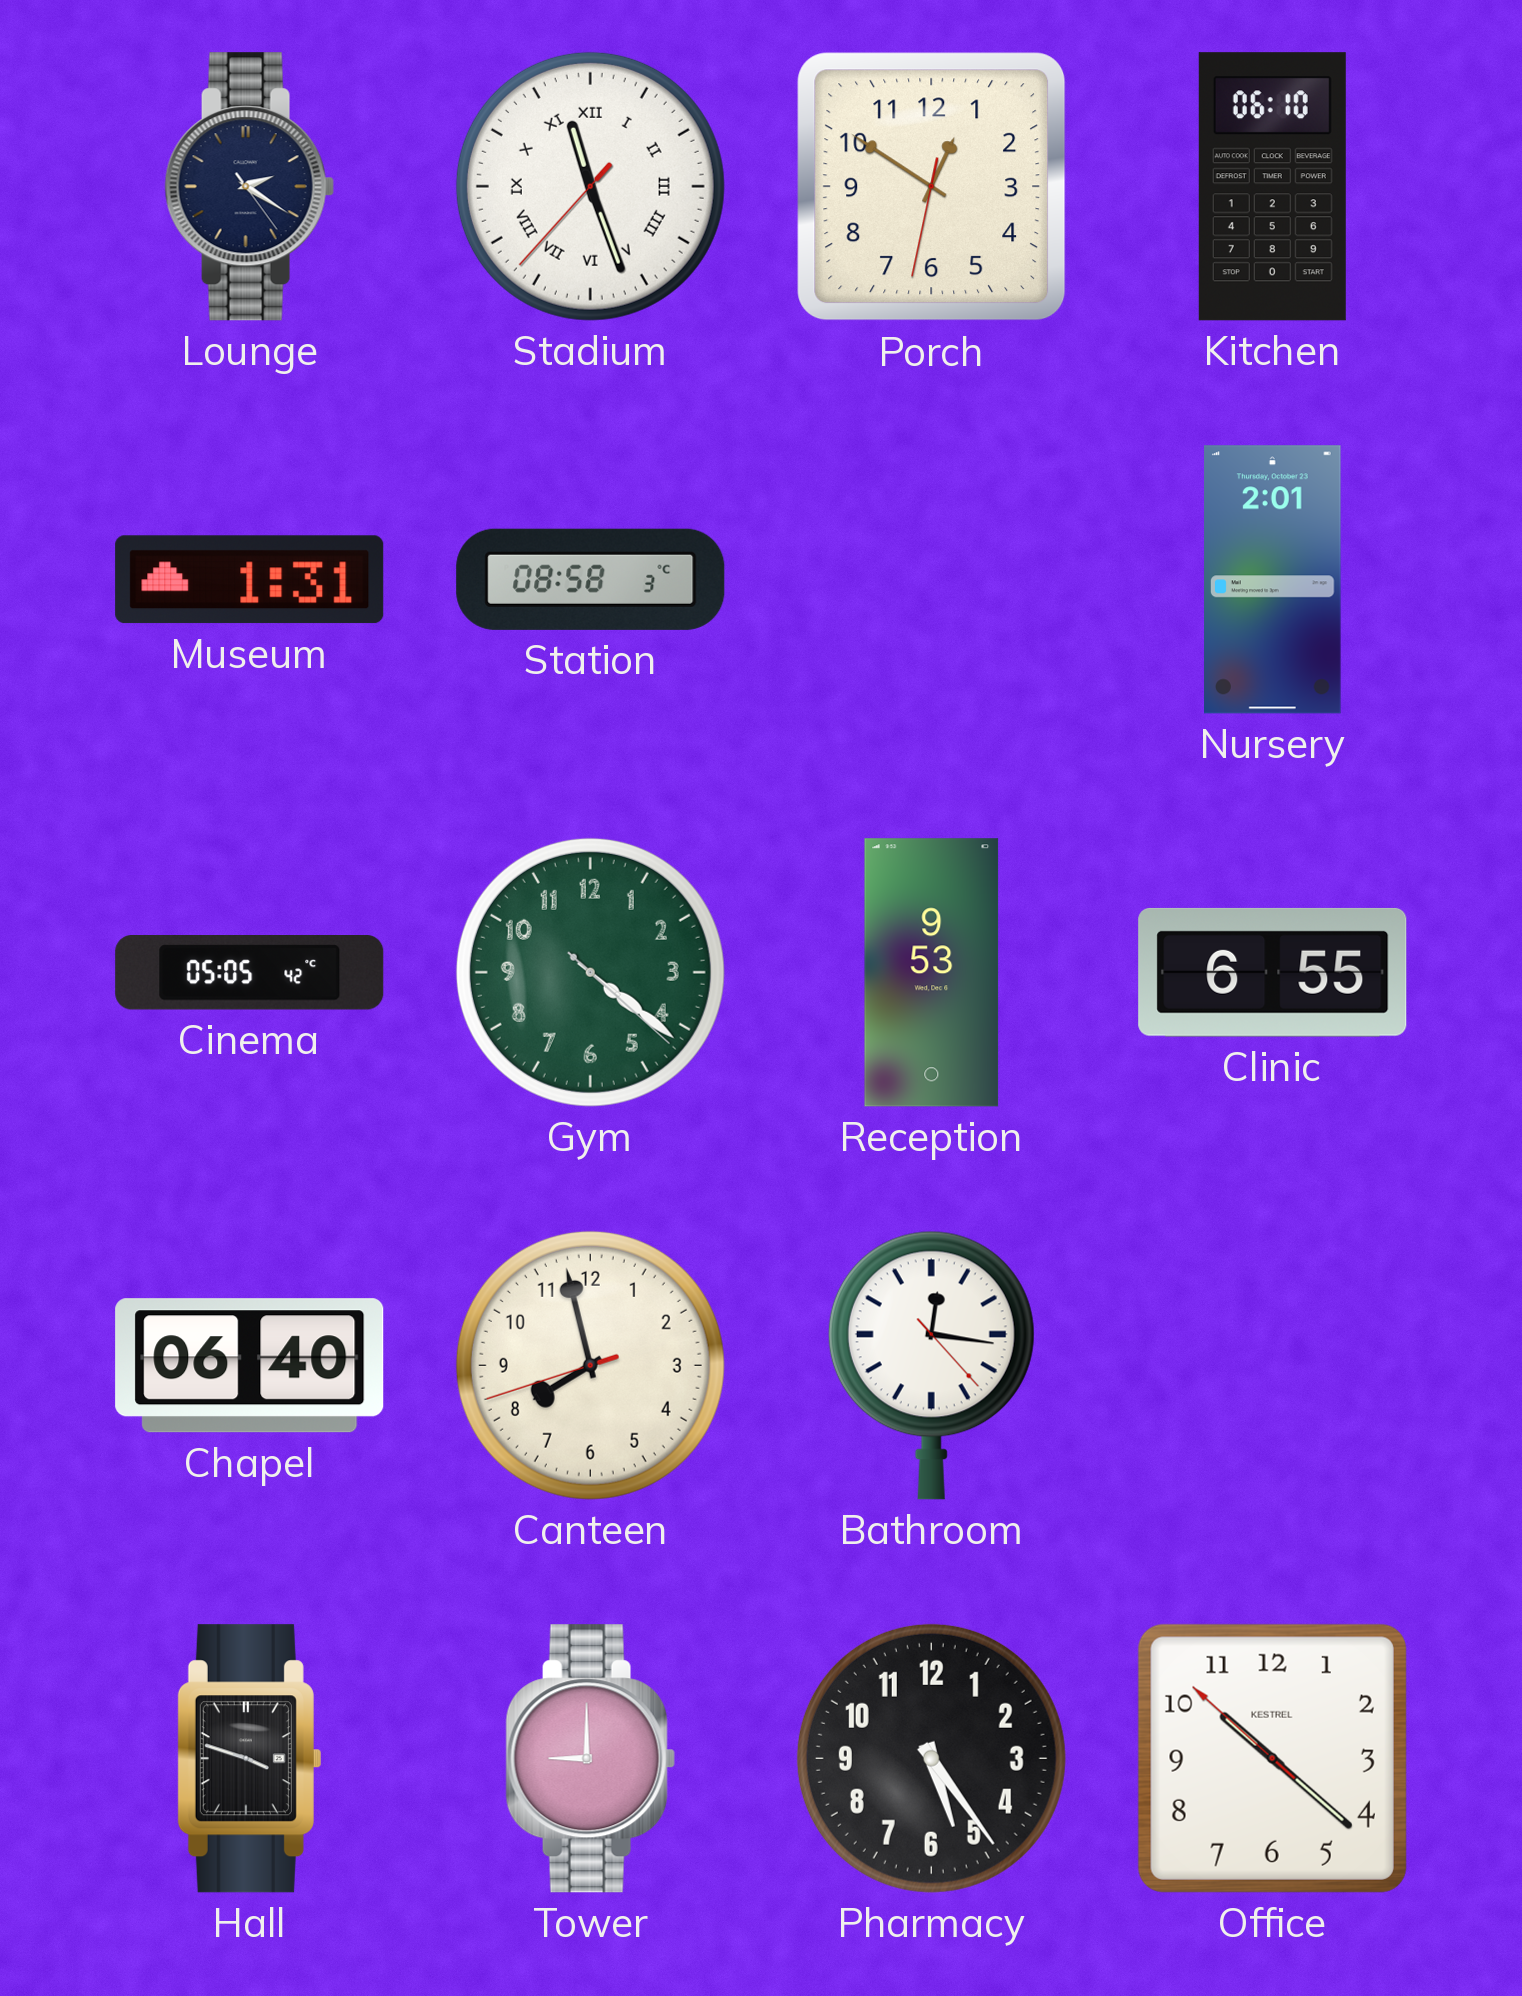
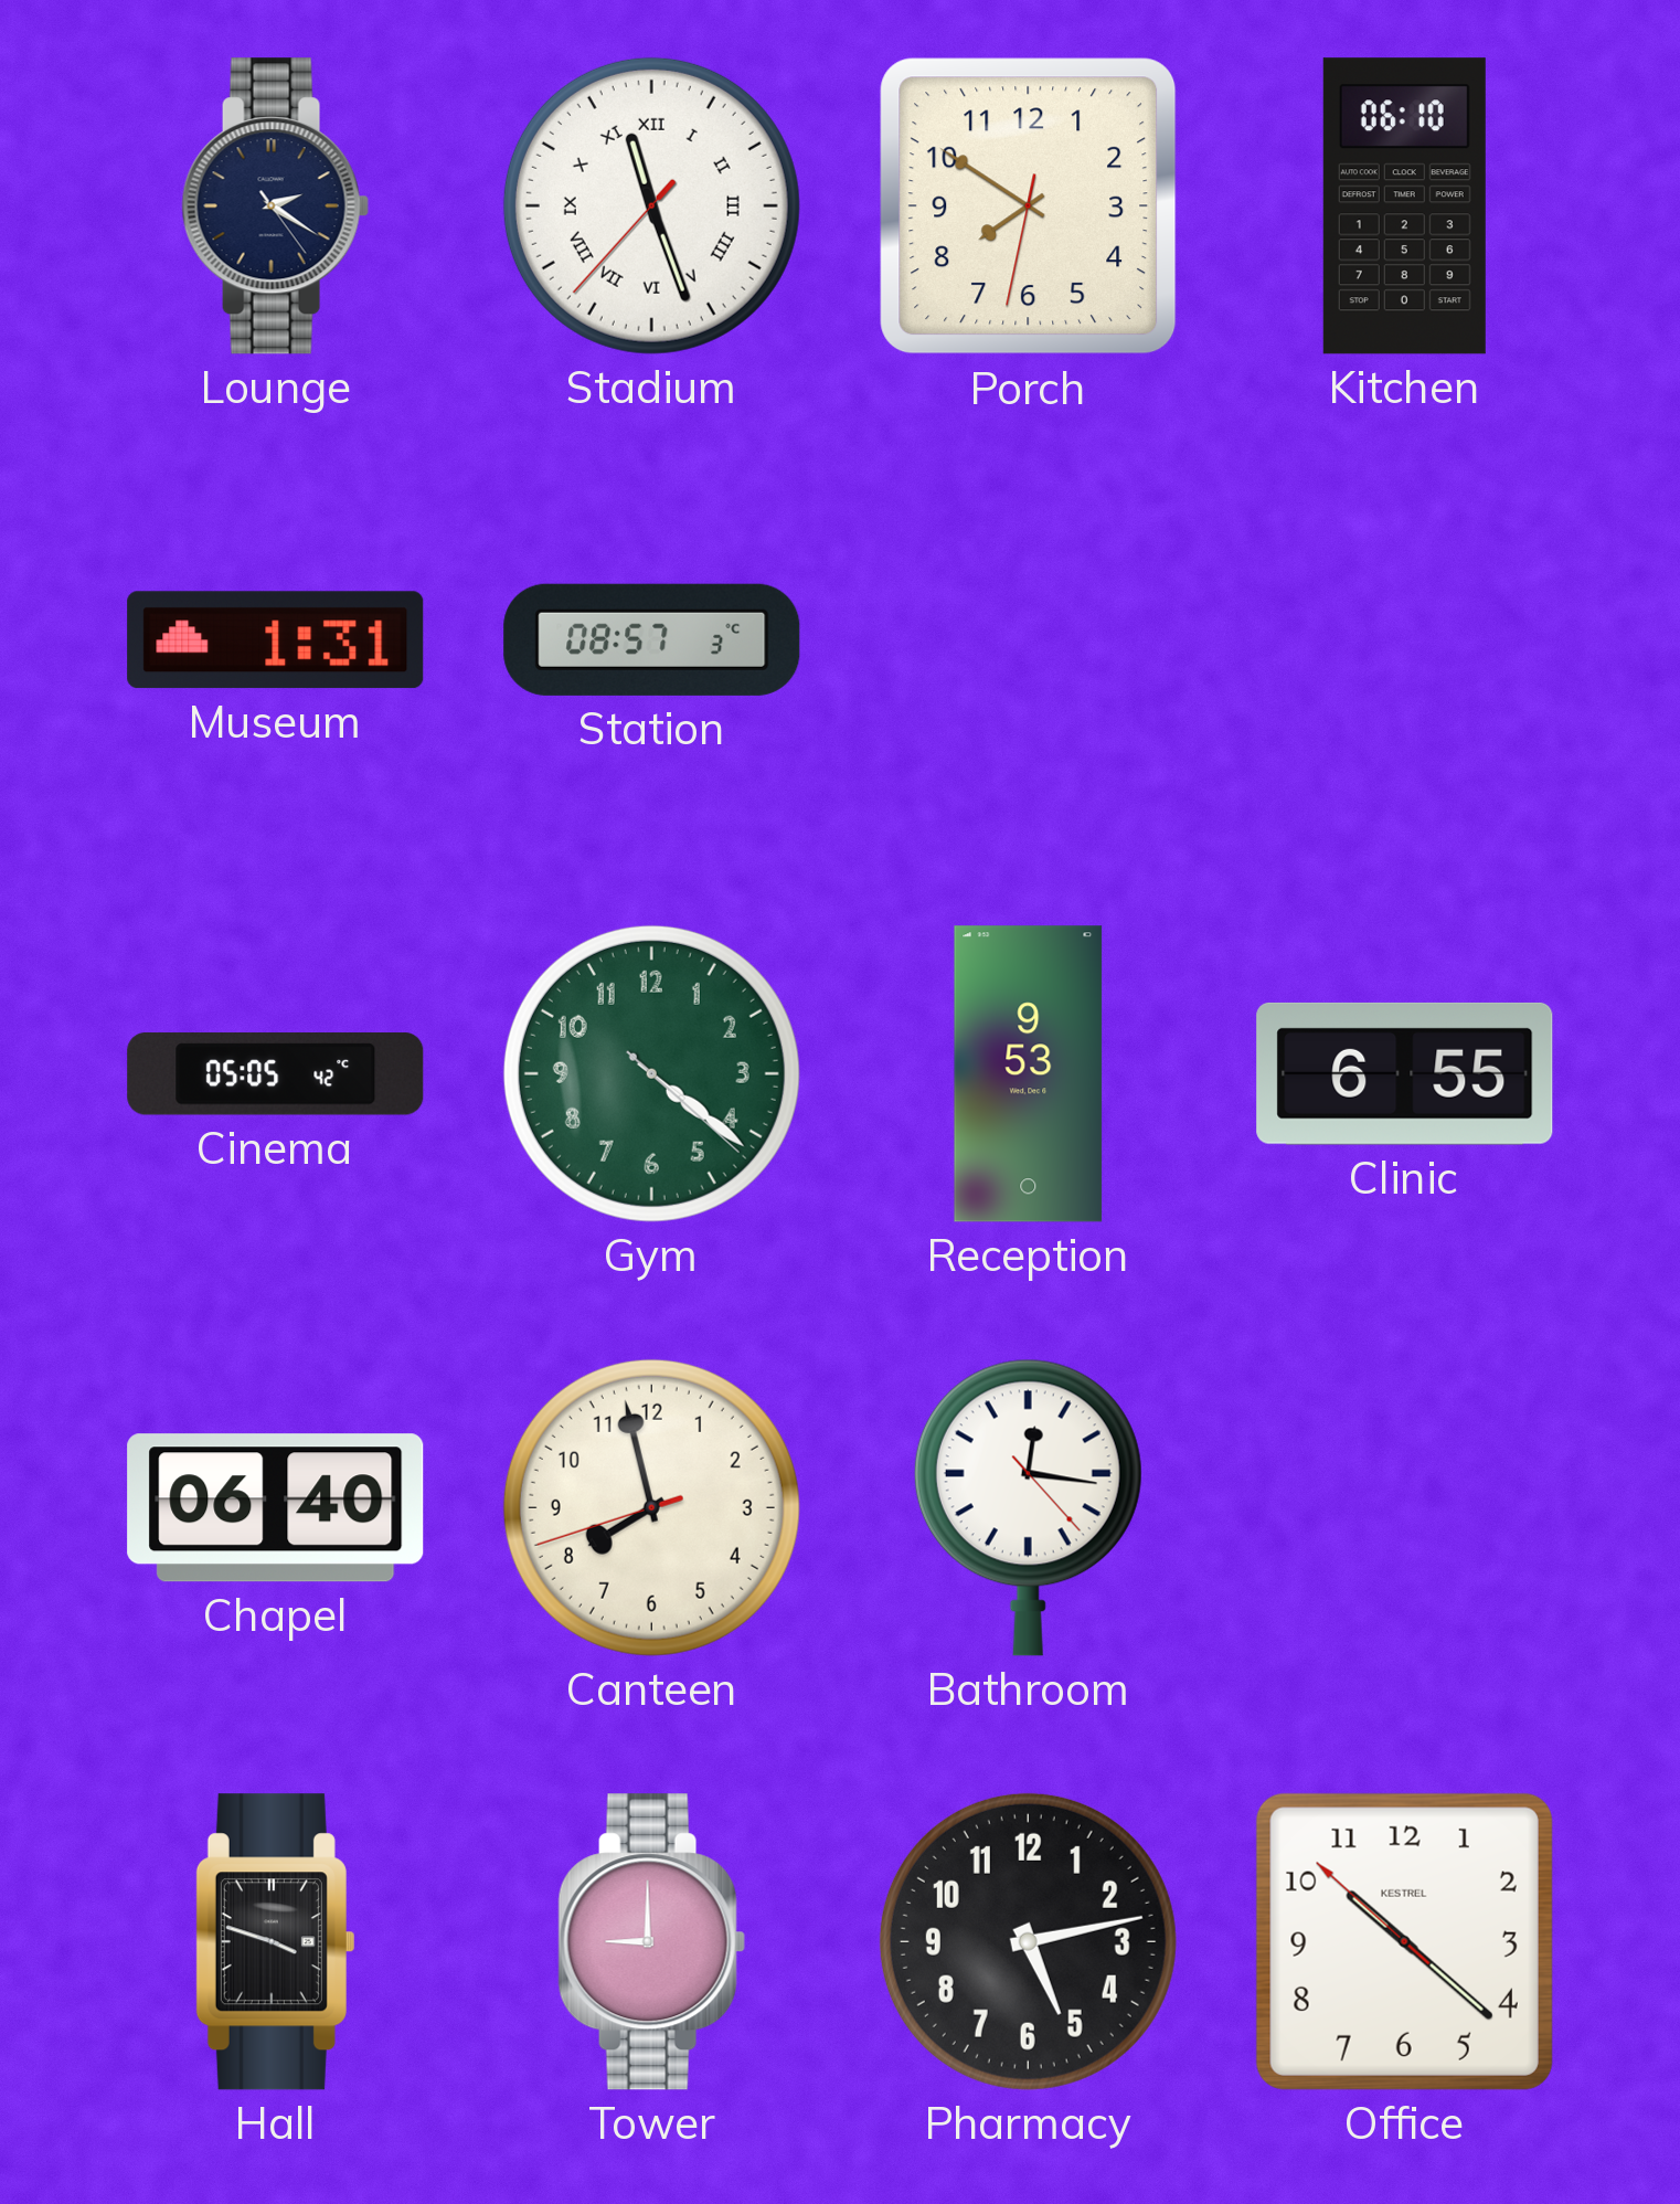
Porch: 12:50 -> 7:50
Station: 08:58 -> 08:57
Nursery: 2:01 -> none
Pharmacy: 5:24 -> 5:13
